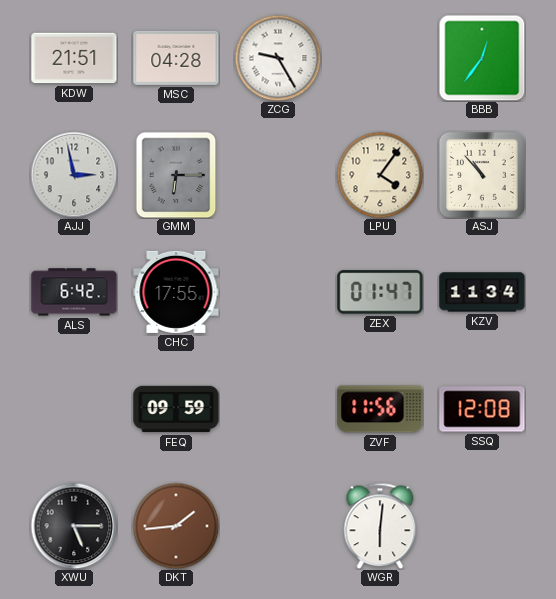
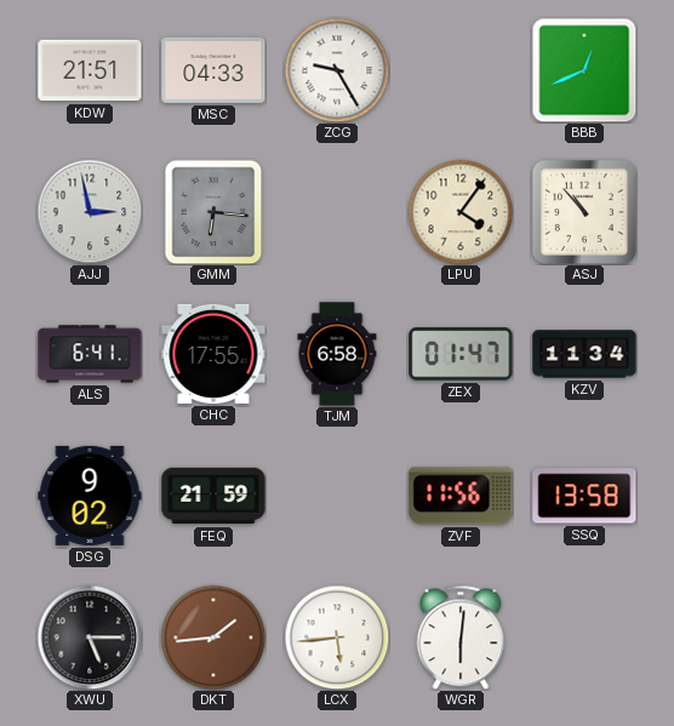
MSC: 04:28 -> 04:33
BBB: 12:36 -> 12:41
GMM: 6:15 -> 6:16
ALS: 6:42 -> 6:41
TJM: none -> 6:58
DSG: none -> 9:02
FEQ: 09:59 -> 21:59
SSQ: 12:08 -> 13:58
LCX: none -> 5:44
